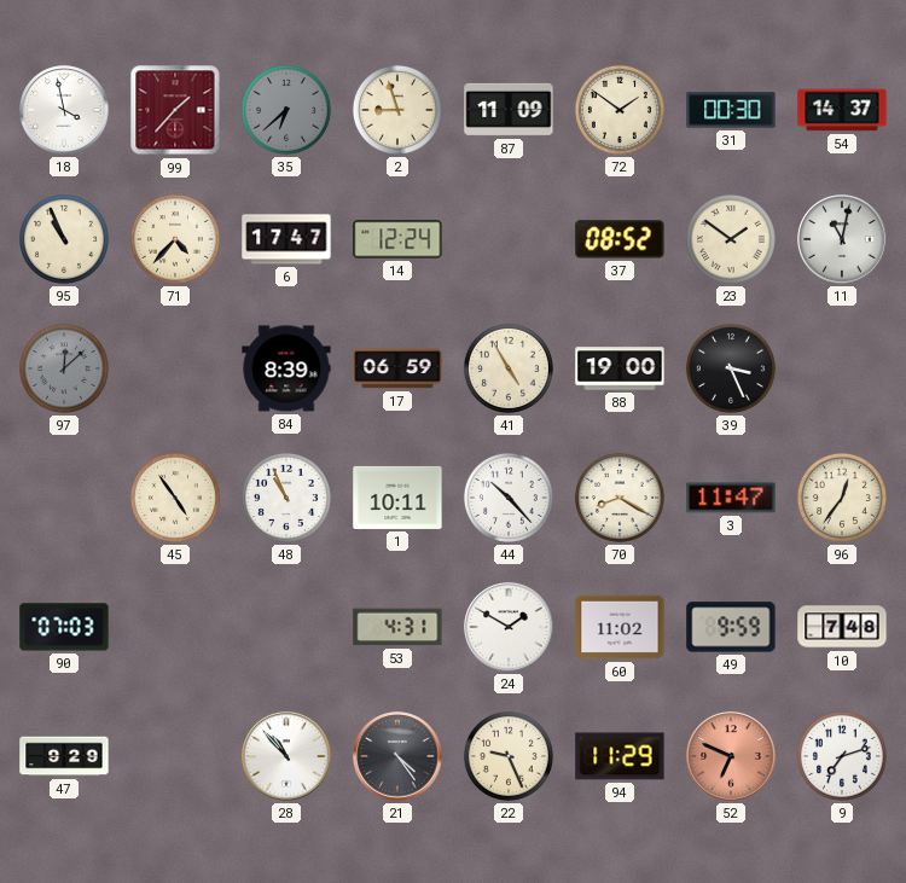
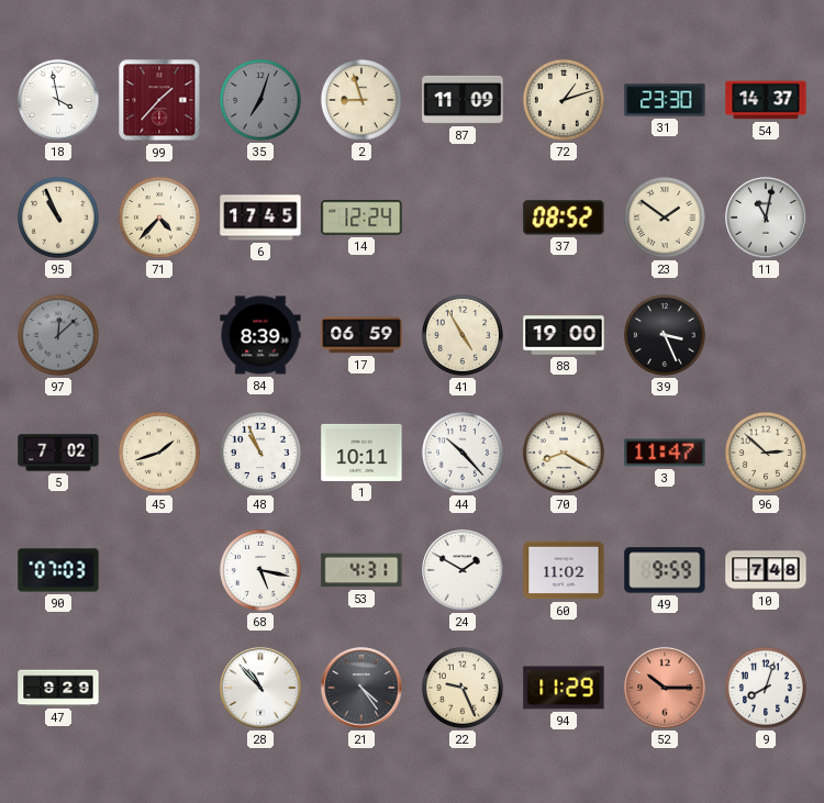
35: 6:38 -> 7:03
72: 1:51 -> 1:12
31: 00:30 -> 23:30
6: 17:47 -> 17:45
5: none -> 7:02
45: 4:54 -> 1:42
96: 12:36 -> 2:52
68: none -> 5:17
52: 6:49 -> 10:15
9: 7:12 -> 8:03
